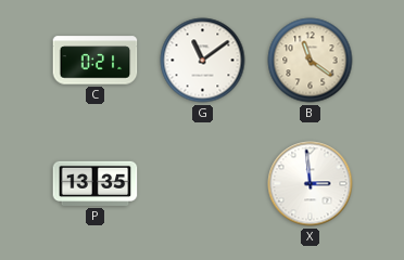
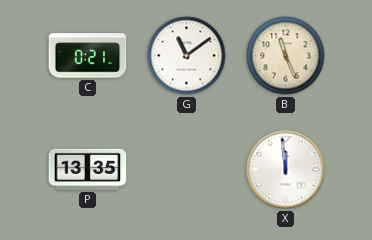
B: 11:21 -> 11:26
X: 2:59 -> 11:59
